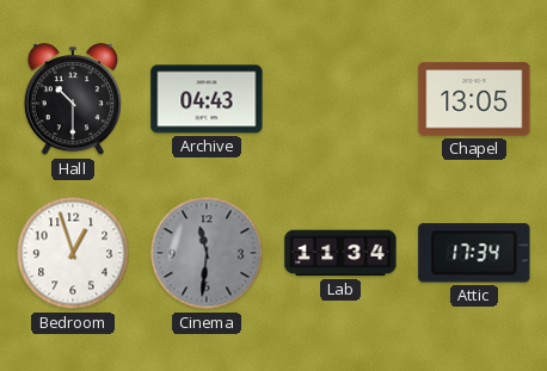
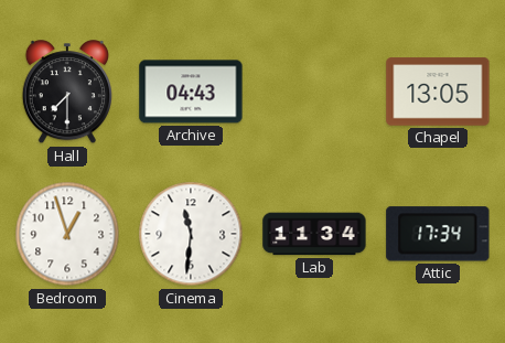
Hall: 10:30 -> 7:30
Cinema dial: grey -> white
